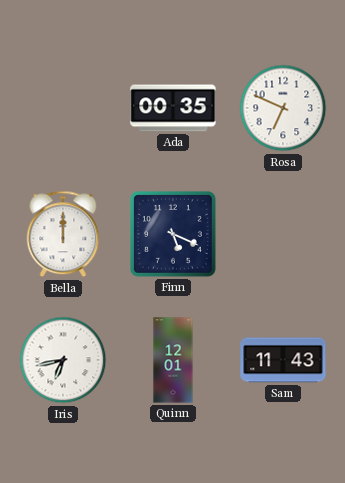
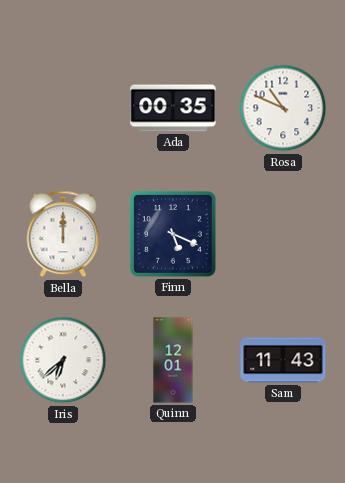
Rosa: 6:49 -> 10:49
Iris: 6:43 -> 6:38
